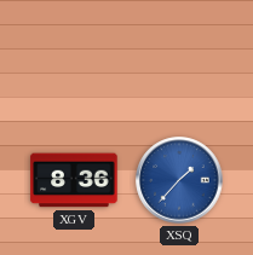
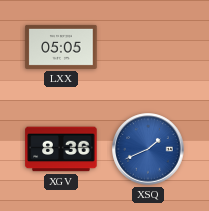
LXX: none -> 05:05
XSQ: 1:37 -> 1:41
